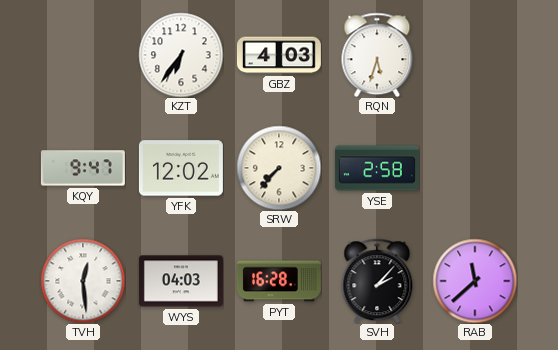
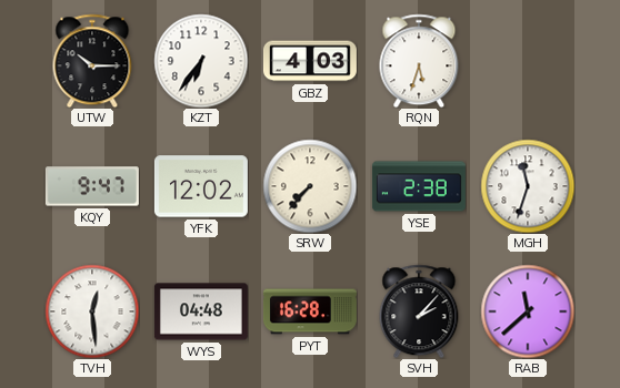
UTW: none -> 10:15
YSE: 2:58 -> 2:38
MGH: none -> 11:33
WYS: 04:03 -> 04:48
